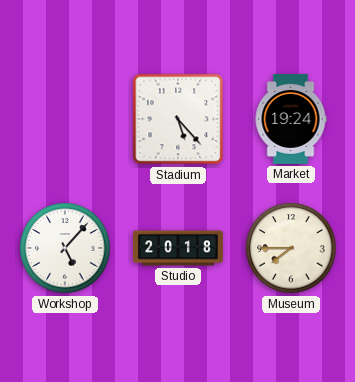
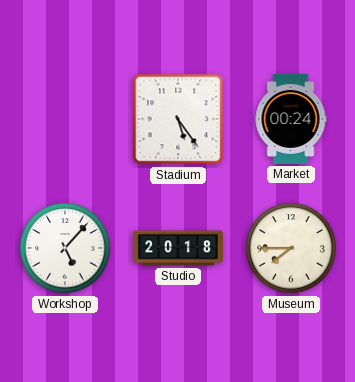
Stadium: 5:23 -> 5:24
Market: 19:24 -> 00:24
